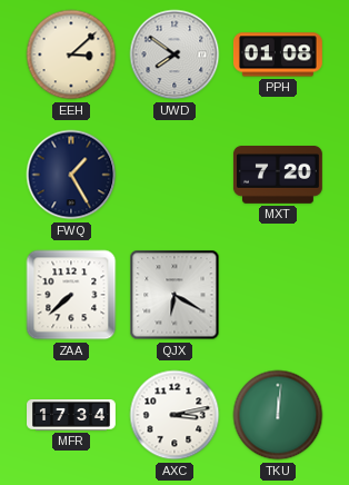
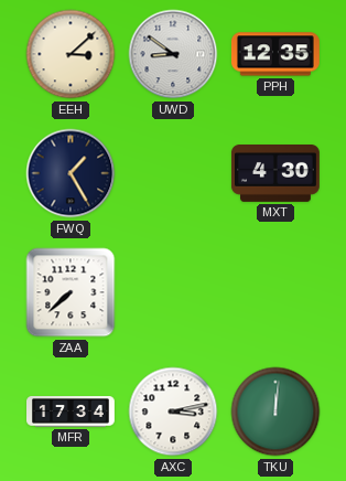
UWD: 7:51 -> 8:51
PPH: 01:08 -> 12:35
MXT: 7:20 -> 4:30
QJX: 6:20 -> none
